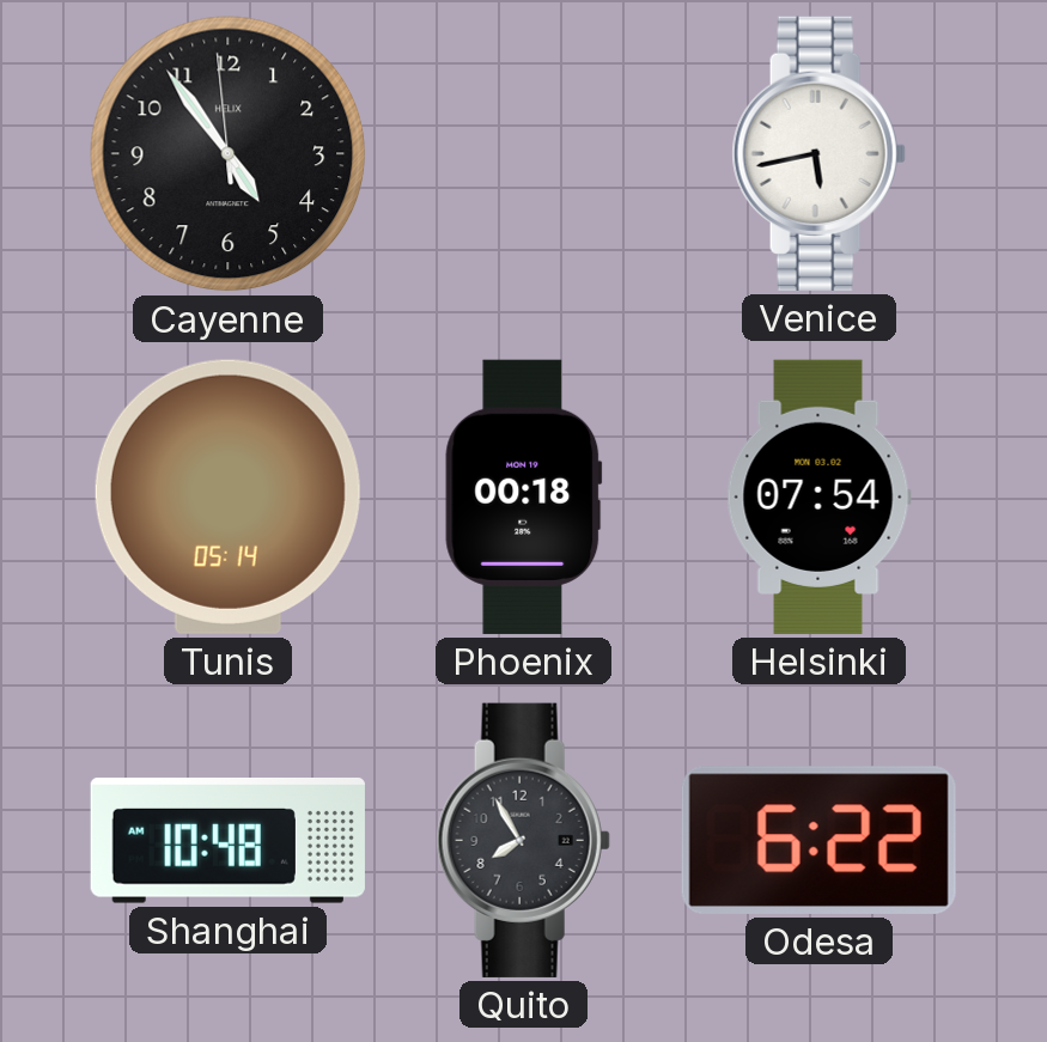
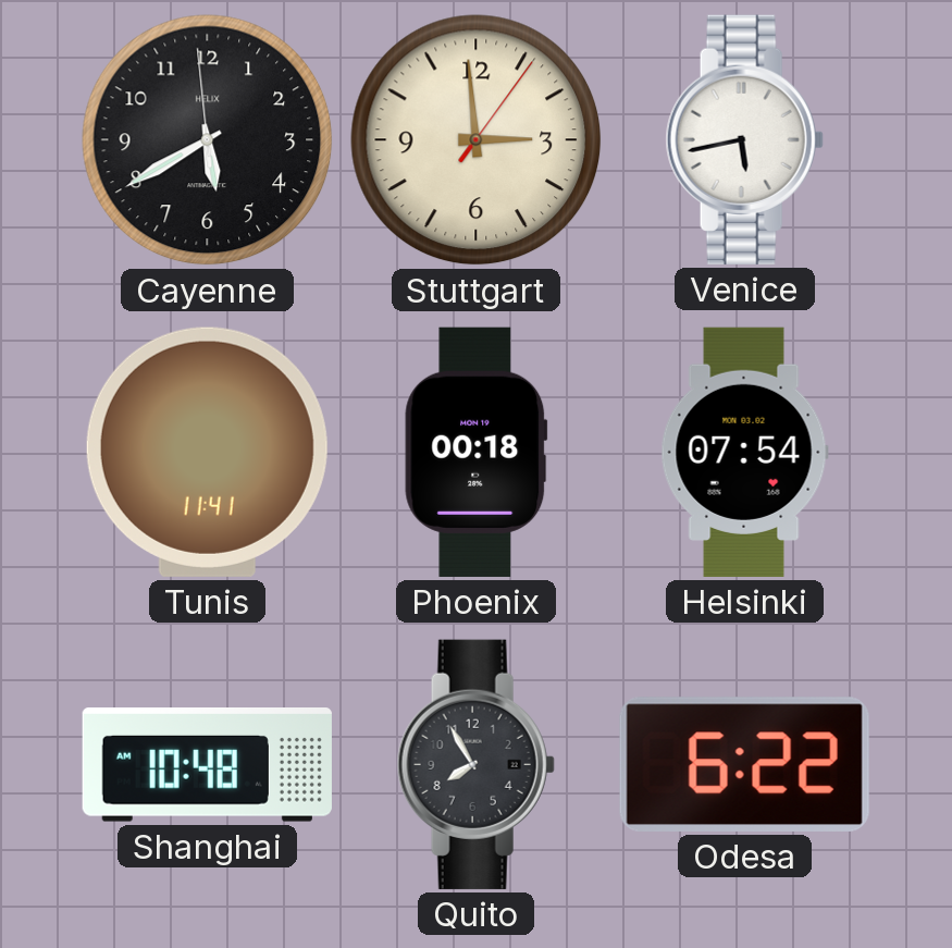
Cayenne: 4:53 -> 5:39
Stuttgart: none -> 2:59
Tunis: 05:14 -> 11:41
